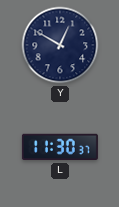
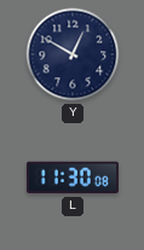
L: 11:30:37 -> 11:30:08
